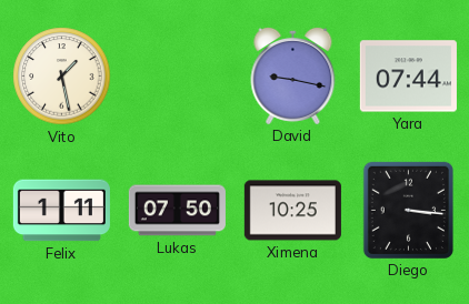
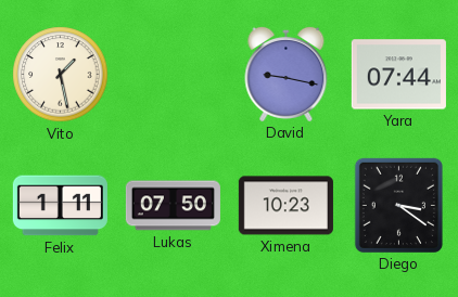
Ximena: 10:25 -> 10:23
Diego: 3:16 -> 3:21
